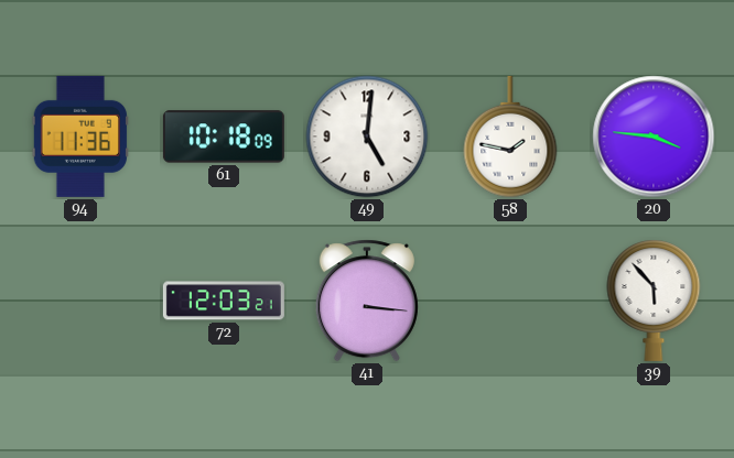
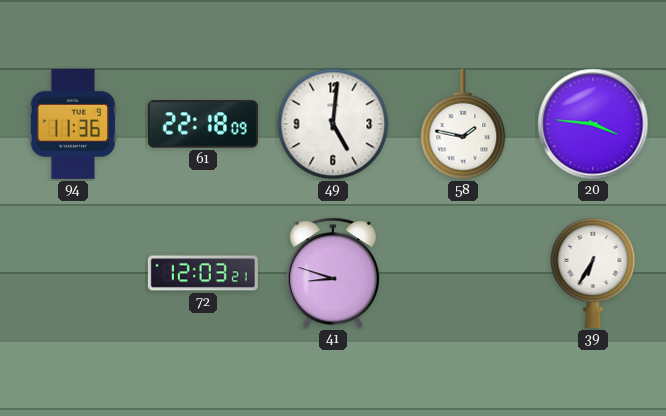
61: 10:18 -> 22:18
41: 3:16 -> 8:48
39: 5:53 -> 6:35
